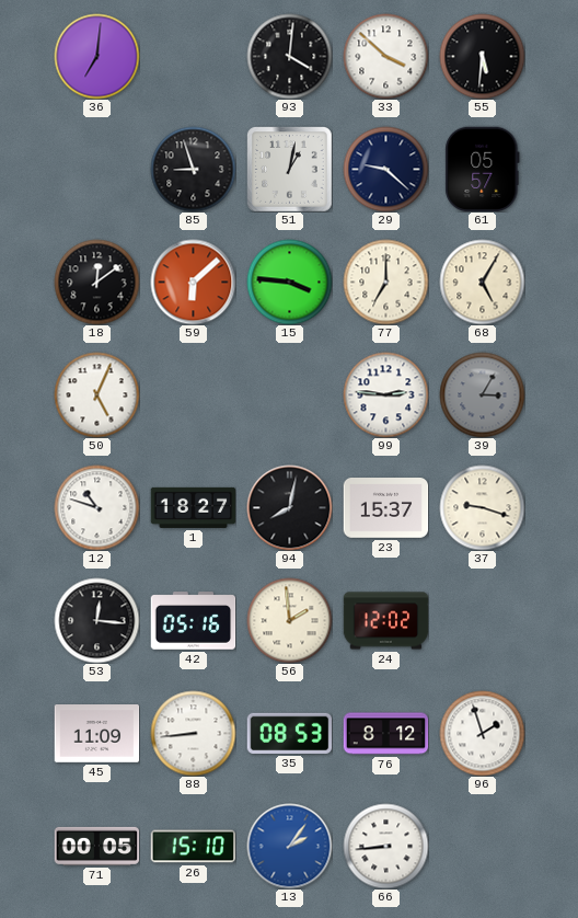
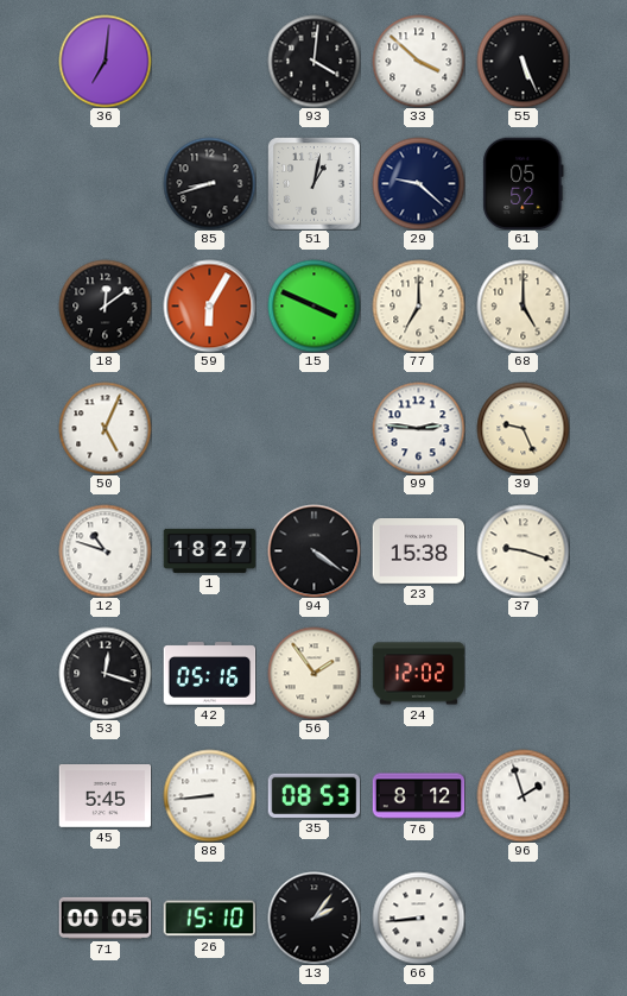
55: 5:31 -> 5:26
85: 8:57 -> 8:42
61: 05:57 -> 05:52
59: 6:08 -> 6:05
15: 3:46 -> 3:49
68: 5:05 -> 5:00
39: 3:05 -> 9:26
39 dial: grey -> cream
94: 8:02 -> 4:21
23: 15:37 -> 15:38
53: 12:16 -> 12:18
56: 1:59 -> 1:54
45: 11:09 -> 5:45
13 dial: blue -> black
